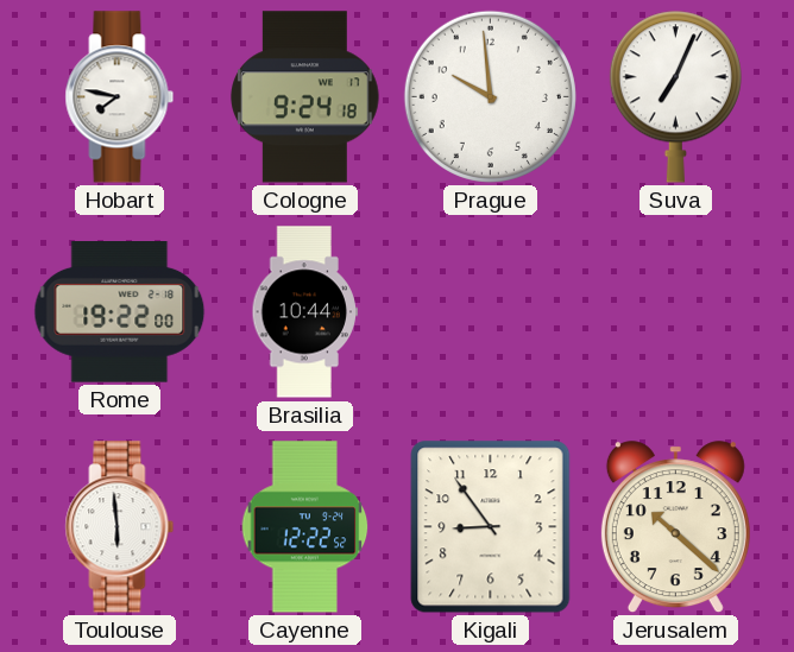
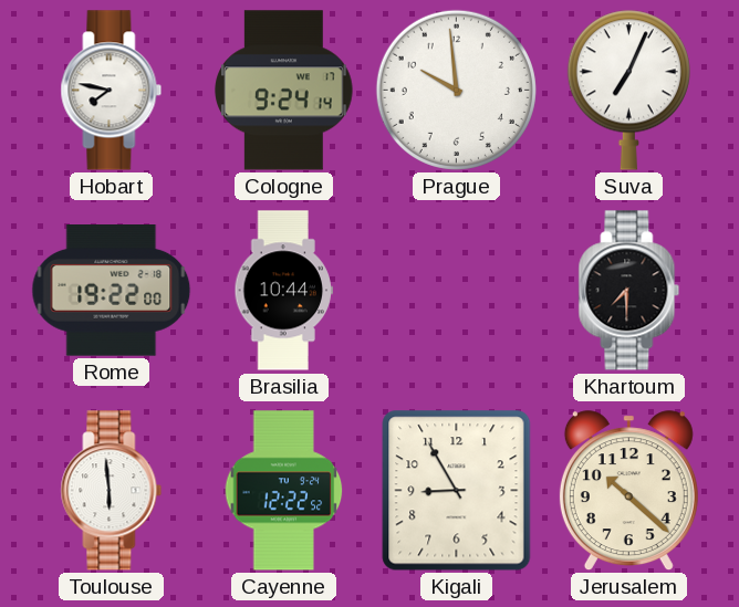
Cologne: 9:24:18 -> 9:24:14
Khartoum: none -> 7:30
Kigali: 8:54 -> 8:55
